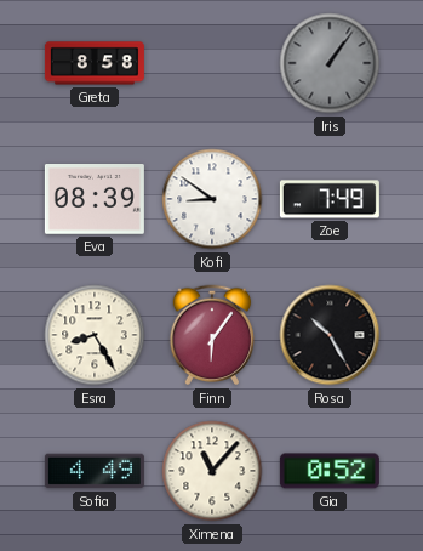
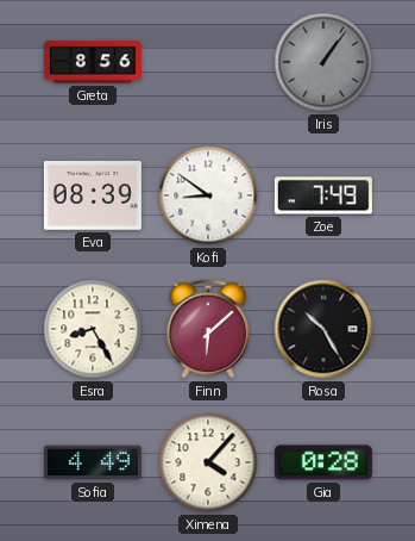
Greta: 8:58 -> 8:56
Finn: 6:06 -> 6:08
Ximena: 11:07 -> 4:07
Gia: 0:52 -> 0:28
